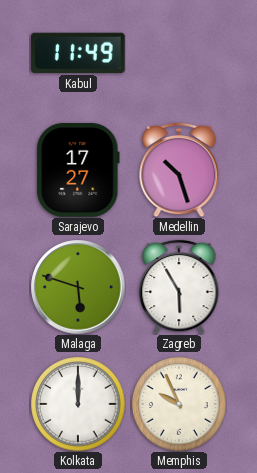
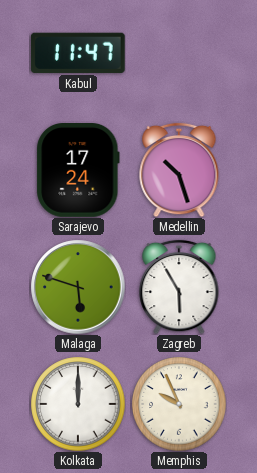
Kabul: 11:49 -> 11:47
Sarajevo: 17:27 -> 17:24
